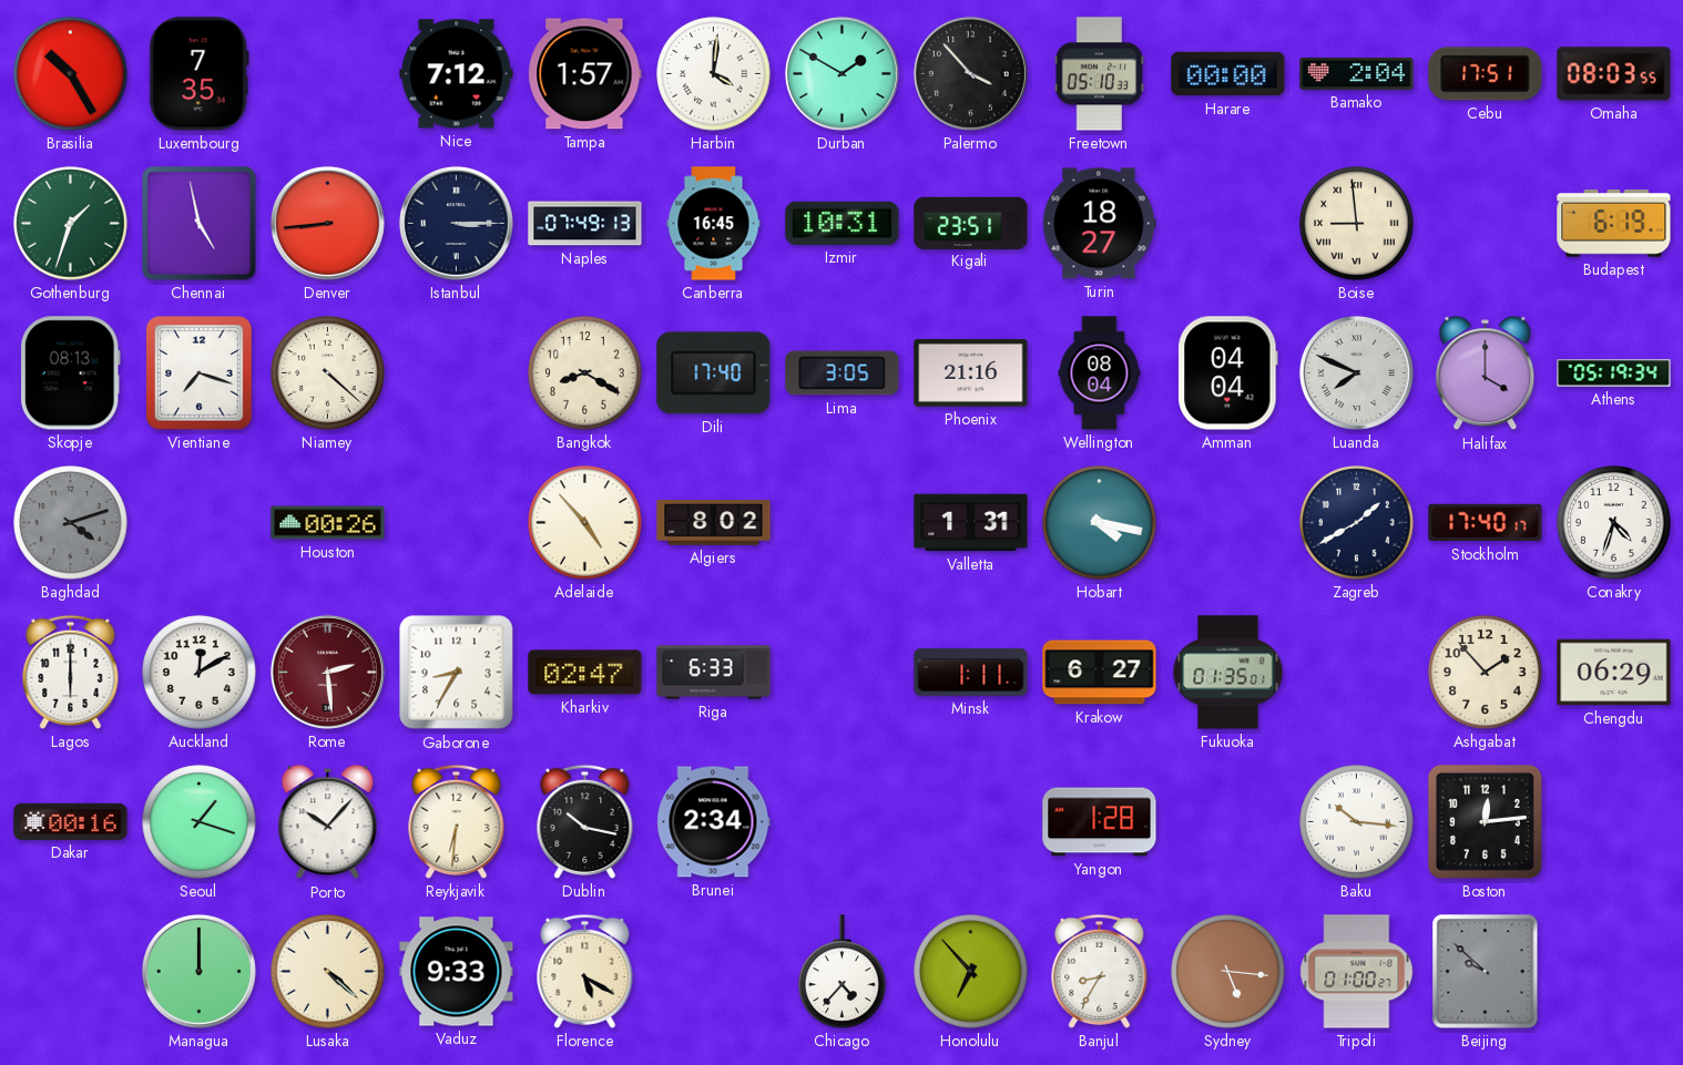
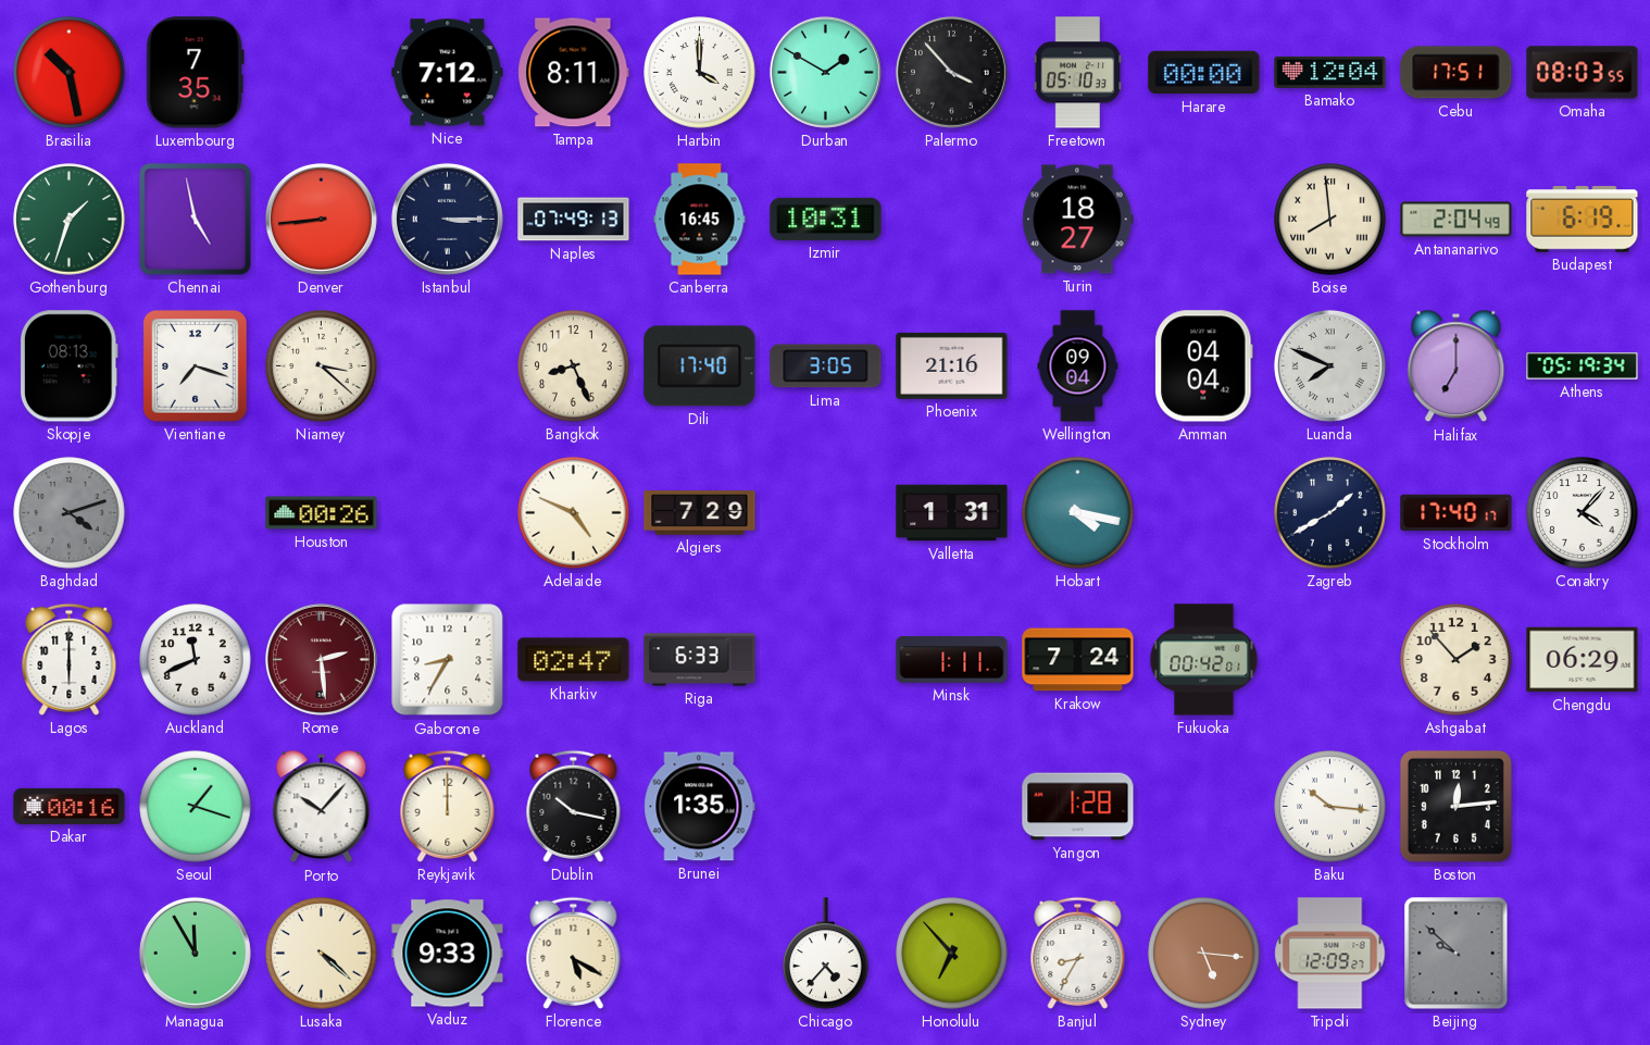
Brasilia: 10:25 -> 10:28
Tampa: 1:57 -> 8:11
Harbin: 4:01 -> 4:00
Bamako: 2:04 -> 12:04
Kigali: 23:51 -> none
Boise: 8:59 -> 7:59
Antananarivo: none -> 2:04
Niamey: 4:22 -> 3:22
Bangkok: 8:20 -> 8:26
Wellington: 08:04 -> 09:04
Halifax: 4:00 -> 7:00
Adelaide: 4:53 -> 4:49
Algiers: 8:02 -> 7:29
Conakry: 4:33 -> 4:07
Auckland: 12:10 -> 11:41
Krakow: 6:27 -> 7:24
Fukuoka: 01:35 -> 00:42
Reykjavik: 6:31 -> 12:00
Brunei: 2:34 -> 1:35
Managua: 12:00 -> 11:55
Tripoli: 01:00 -> 12:09
